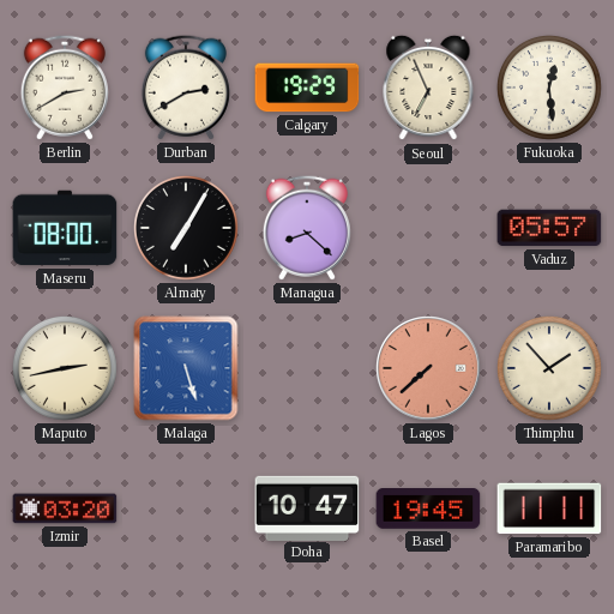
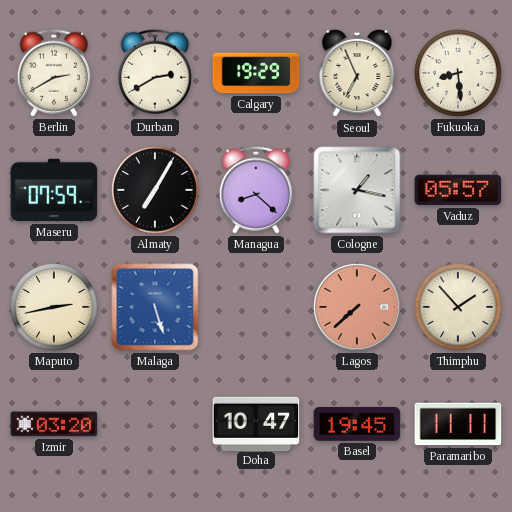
Fukuoka: 12:29 -> 8:29
Maseru: 08:00 -> 07:59
Cologne: none -> 1:17
